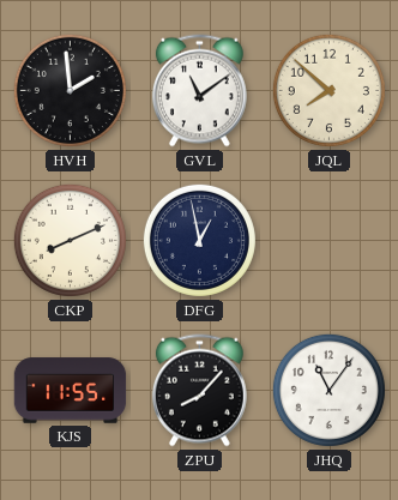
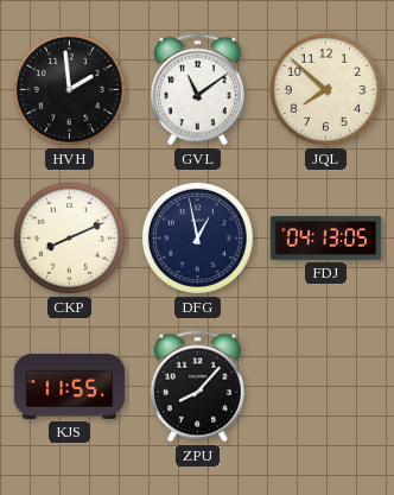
FDJ: none -> 04:13
JHQ: 11:06 -> none
